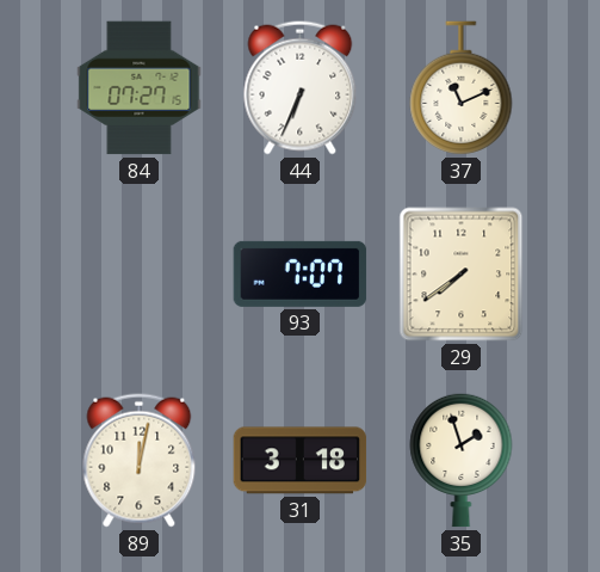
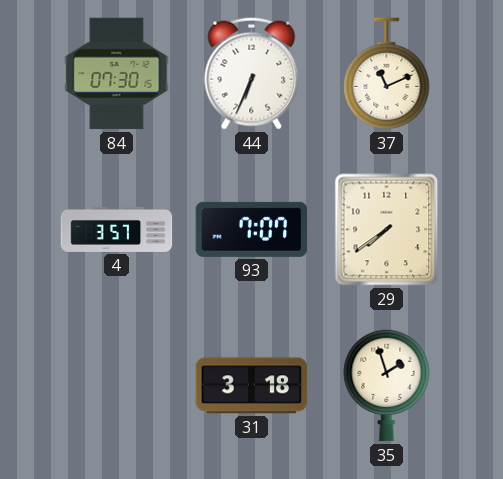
84: 07:27 -> 07:30
4: none -> 3:57
89: 12:02 -> none
